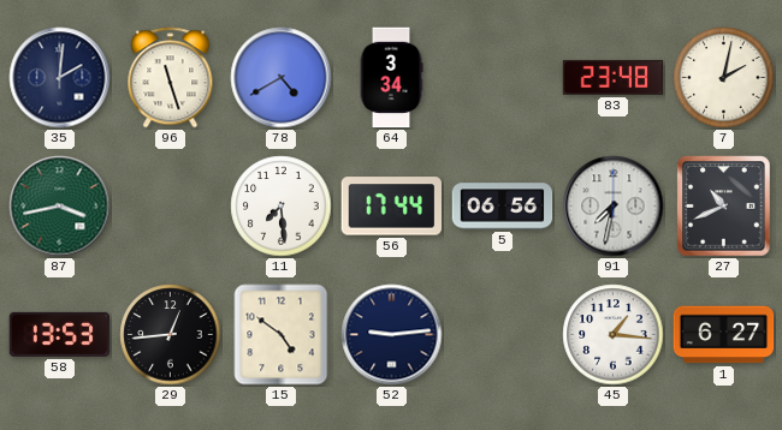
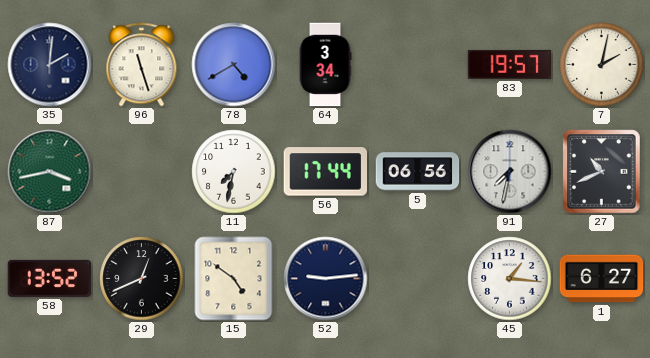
83: 23:48 -> 19:57
11: 7:29 -> 7:32
58: 13:53 -> 13:52
29: 12:44 -> 12:41
